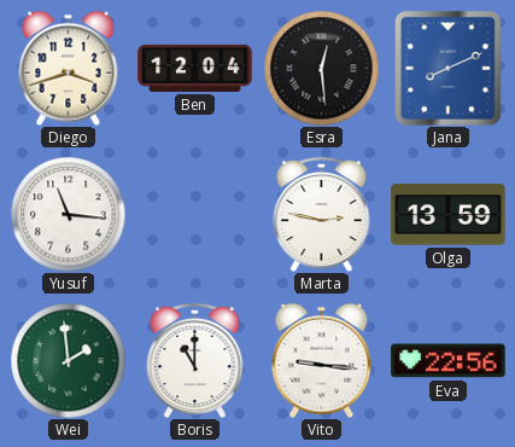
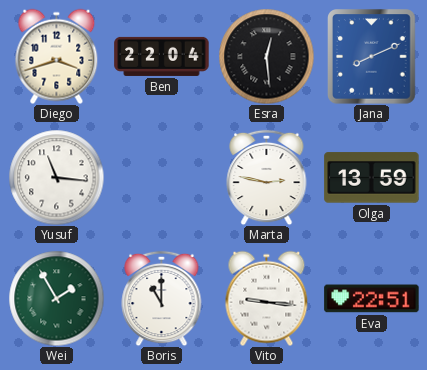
Ben: 12:04 -> 22:04
Wei: 1:59 -> 1:55
Eva: 22:56 -> 22:51
